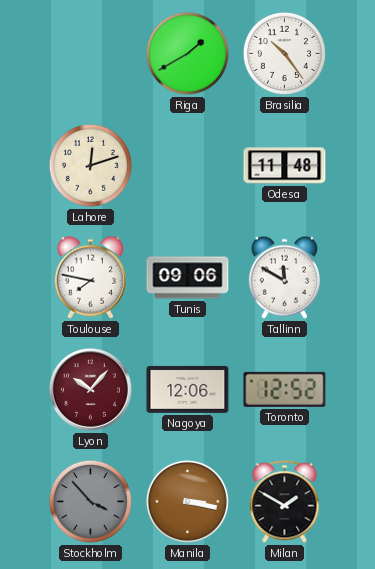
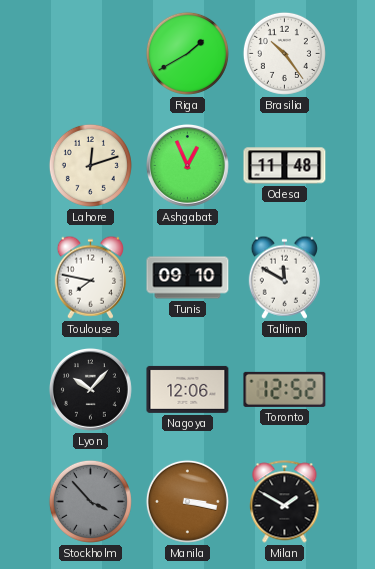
Ashgabat: none -> 12:56
Tunis: 09:06 -> 09:10
Lyon dial: burgundy -> black
